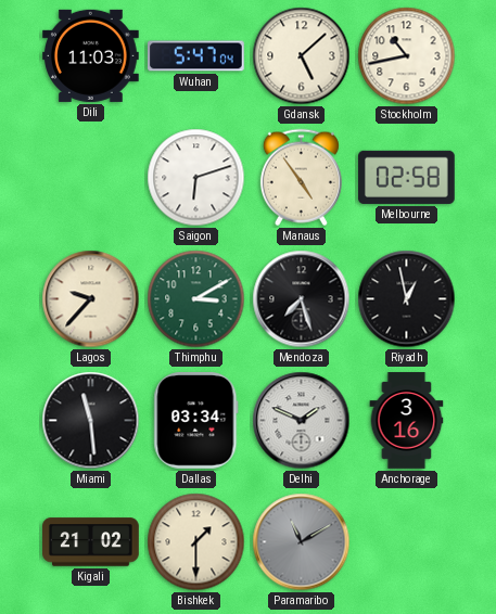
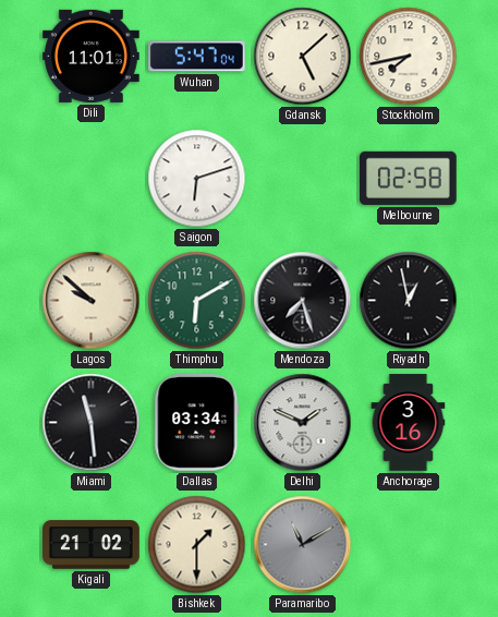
Dili: 11:03 -> 11:01
Stockholm: 10:43 -> 7:43
Manaus: 4:54 -> none
Lagos: 9:37 -> 9:52
Thimphu: 3:10 -> 6:10
